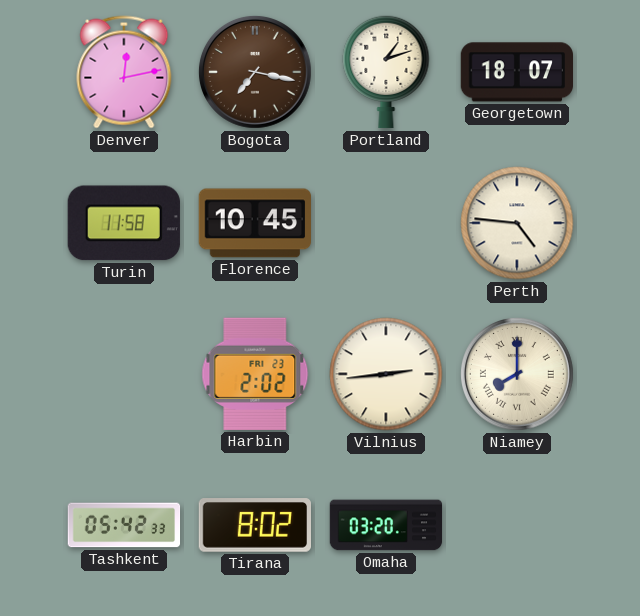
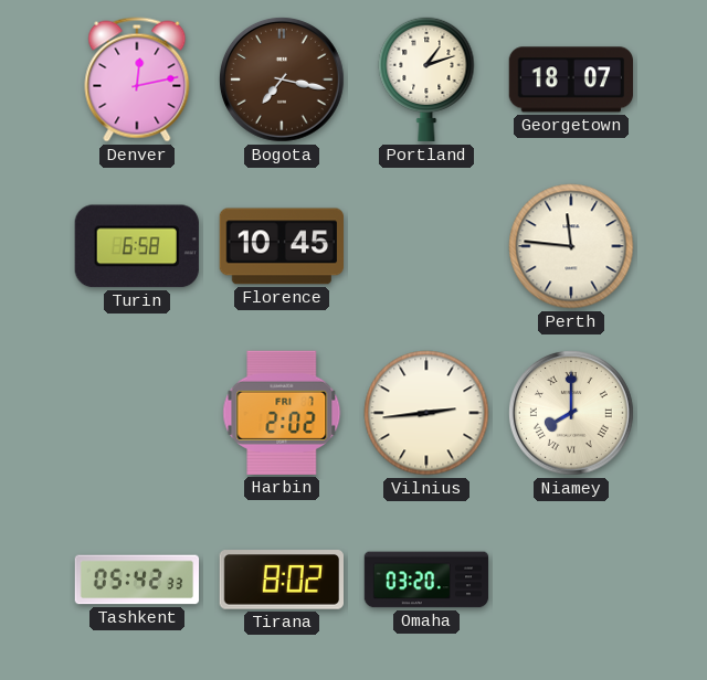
Turin: 11:58 -> 6:58
Perth: 4:46 -> 11:46
Harbin date: FRI 23 -> FRI 7
